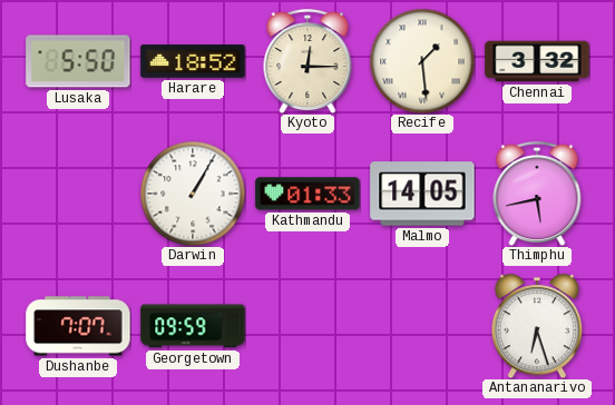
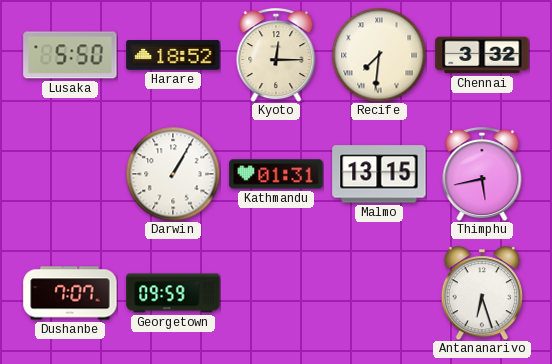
Recife: 1:29 -> 7:31
Kathmandu: 01:33 -> 01:31
Malmo: 14:05 -> 13:15
